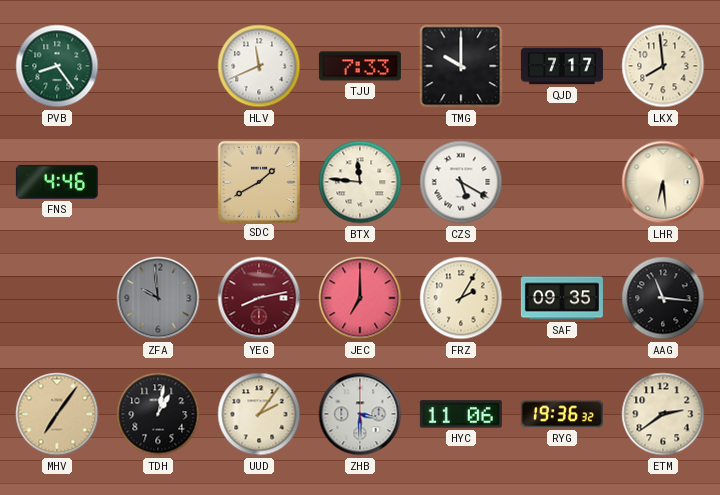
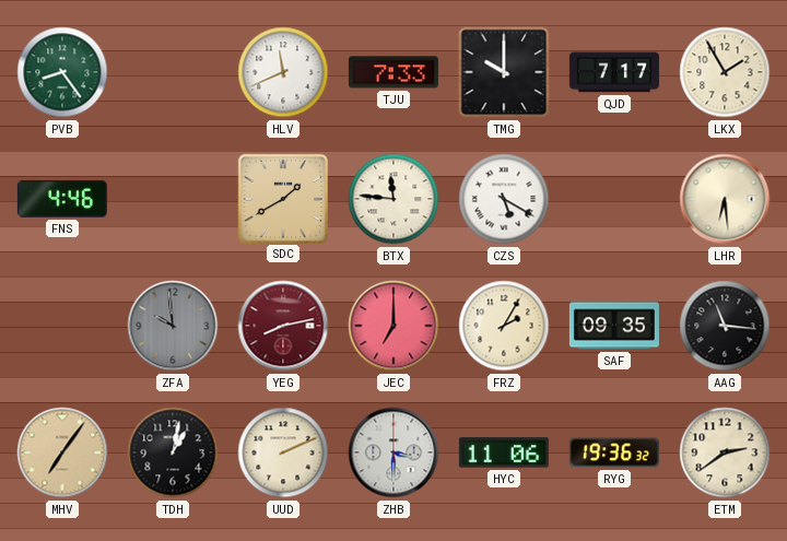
LKX: 7:59 -> 1:55
UUD: 2:06 -> 2:11
